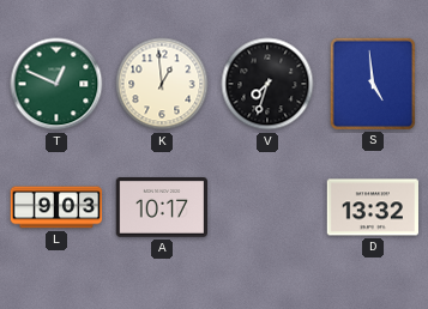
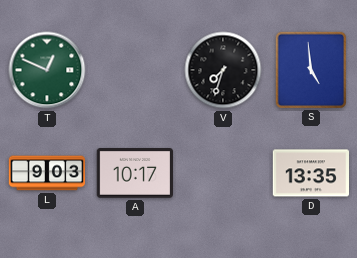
K: 12:59 -> none
D: 13:32 -> 13:35
